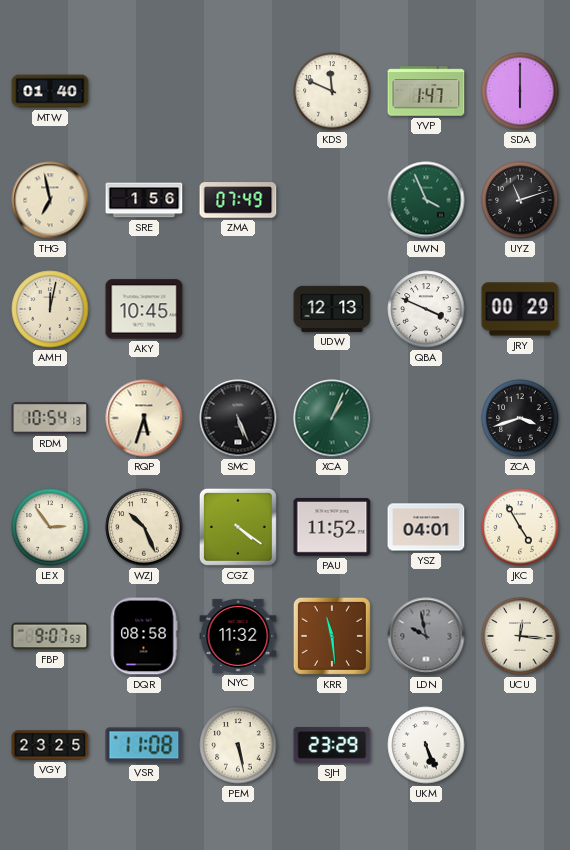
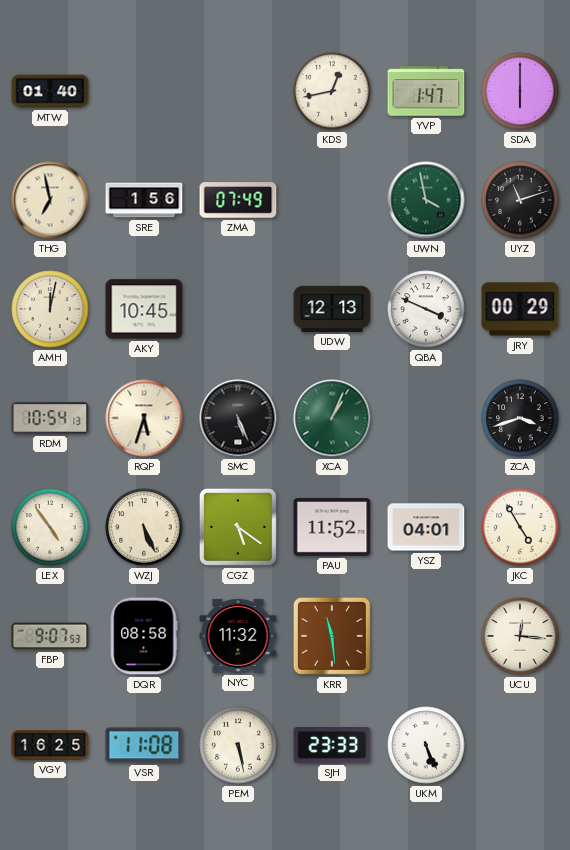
KDS: 11:49 -> 12:43
UWN: 3:56 -> 3:58
LEX: 2:54 -> 4:54
WZJ: 10:26 -> 5:26
CGZ: 4:21 -> 5:21
LDN: 9:58 -> none
VGY: 23:25 -> 16:25
SJH: 23:29 -> 23:33
